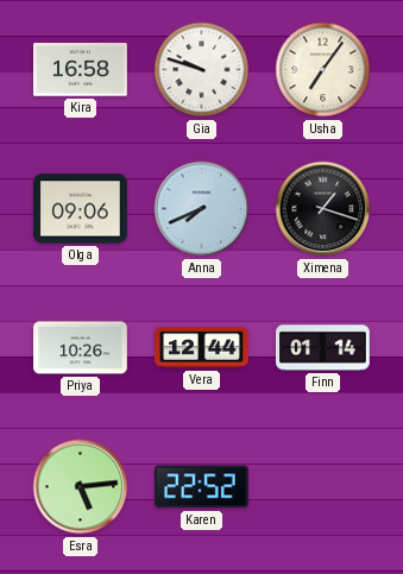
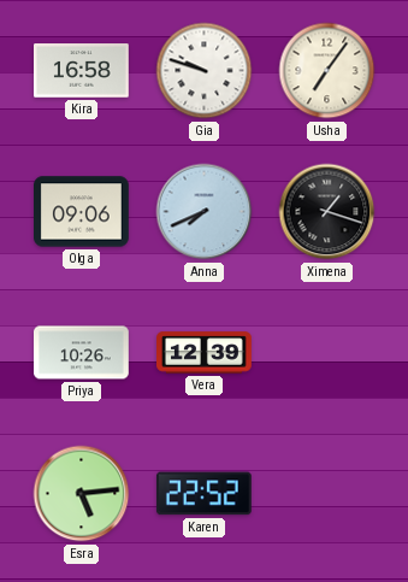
Vera: 12:44 -> 12:39
Finn: 01:14 -> none
